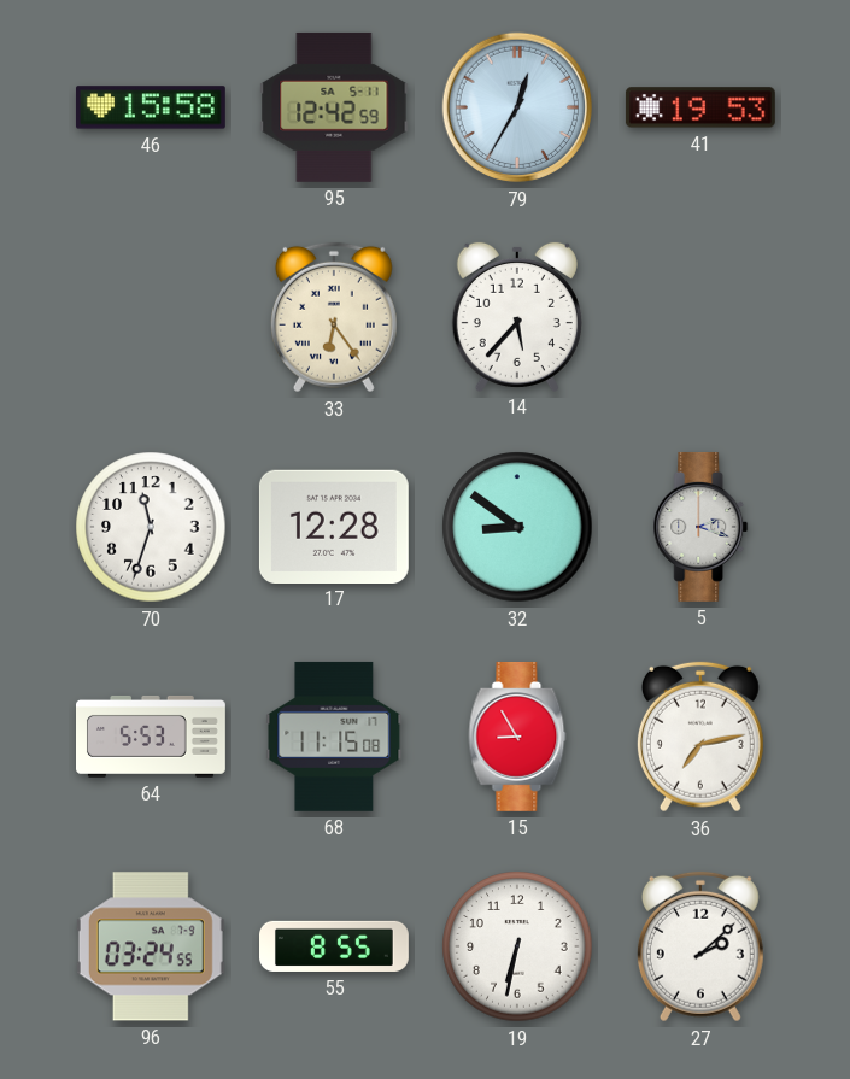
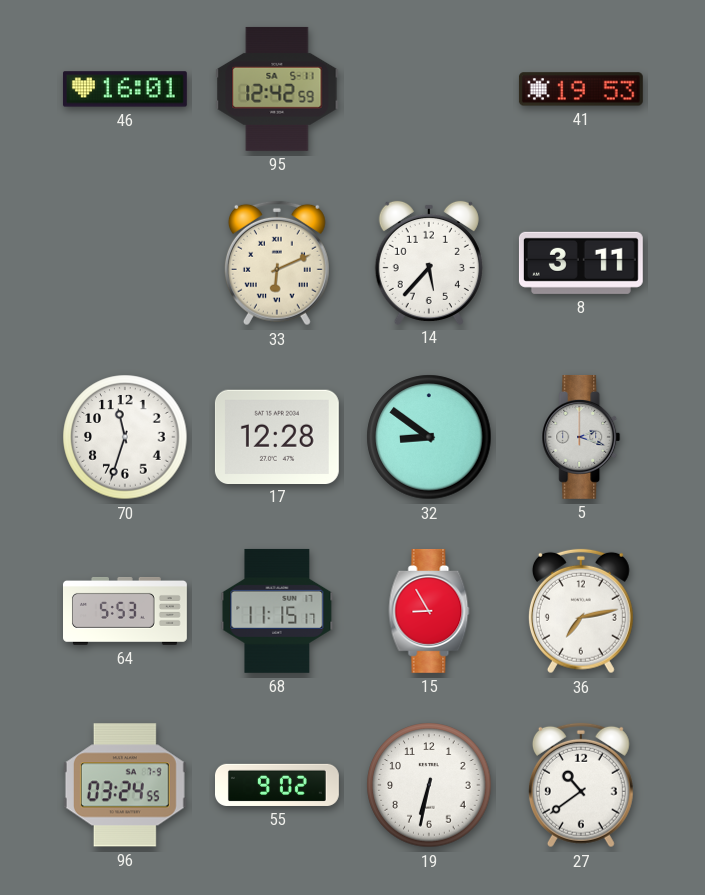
46: 15:58 -> 16:01
79: 12:35 -> none
33: 6:24 -> 6:11
8: none -> 3:11
68: 11:15:08 -> 11:15:17
55: 8:55 -> 9:02
27: 2:08 -> 10:39
